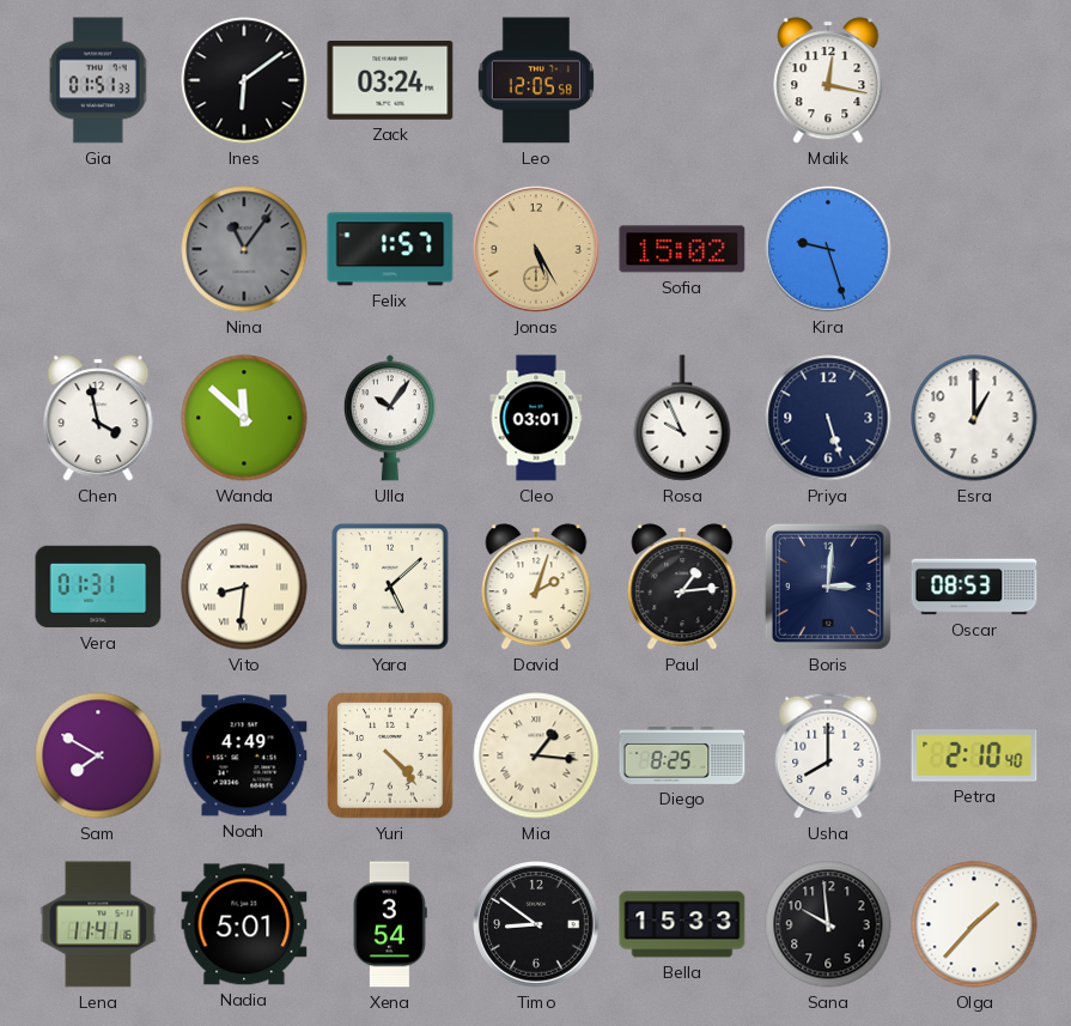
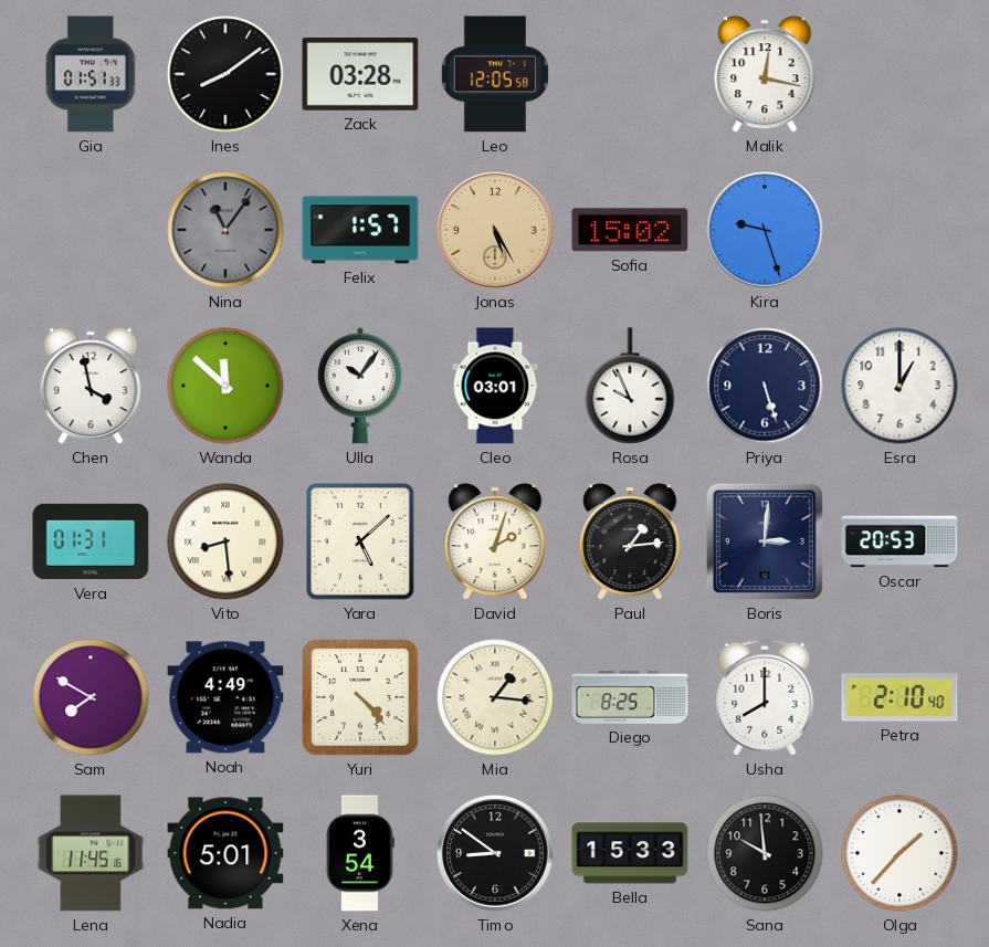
Ines: 6:09 -> 8:09
Zack: 03:24 -> 03:28
Vito: 8:31 -> 8:29
Oscar: 08:53 -> 20:53
Lena: 11:41 -> 11:45
